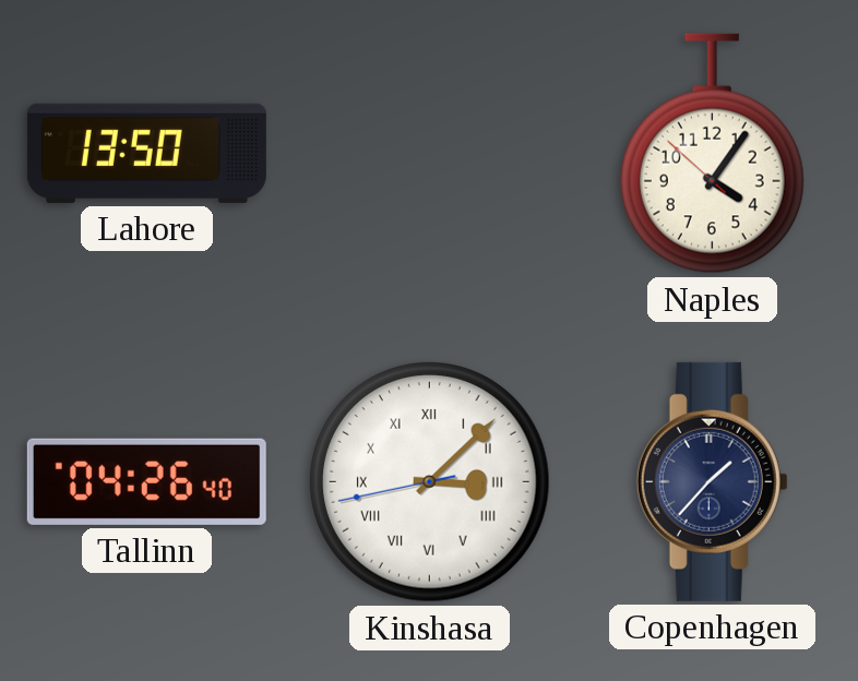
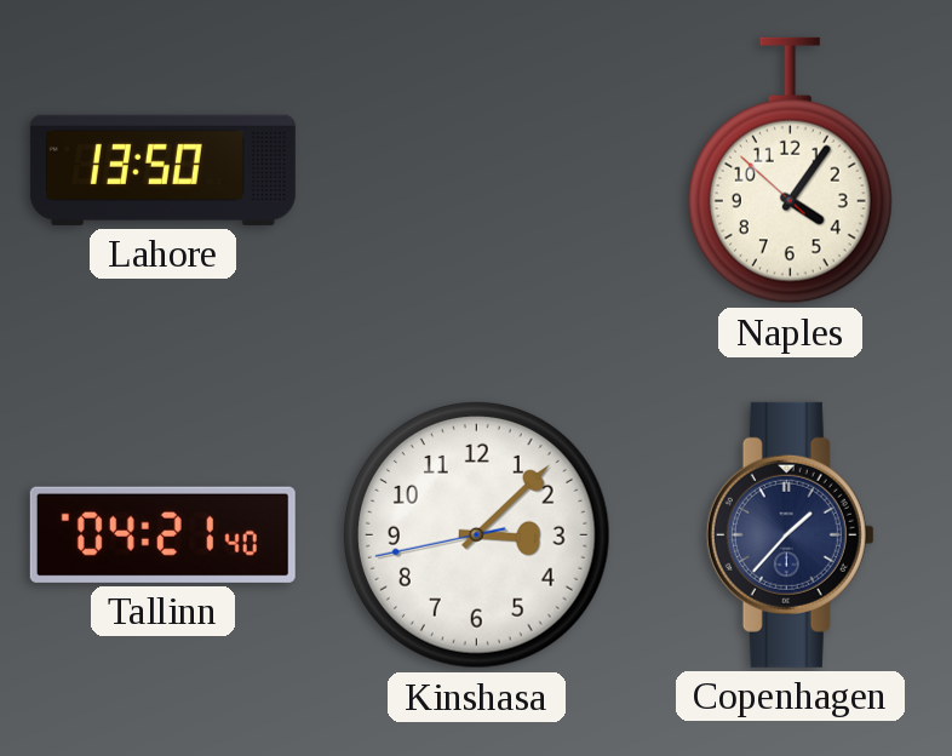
Tallinn: 04:26 -> 04:21
Kinshasa numerals: Roman -> Arabic
